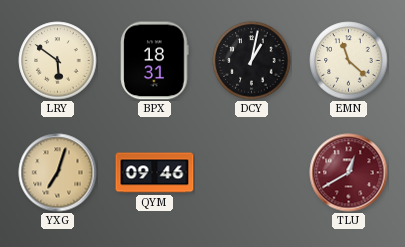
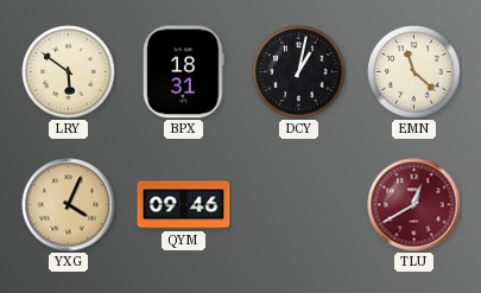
YXG: 7:03 -> 4:04
